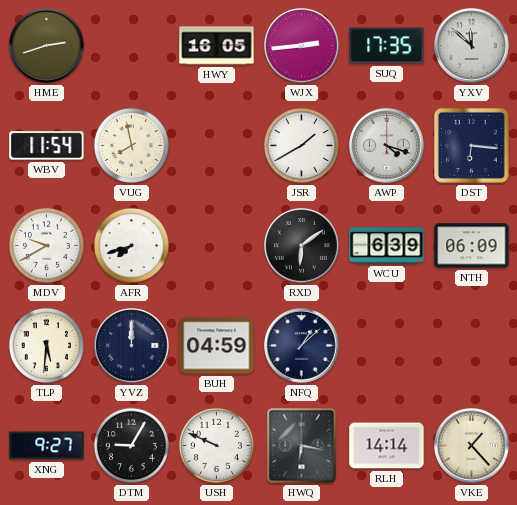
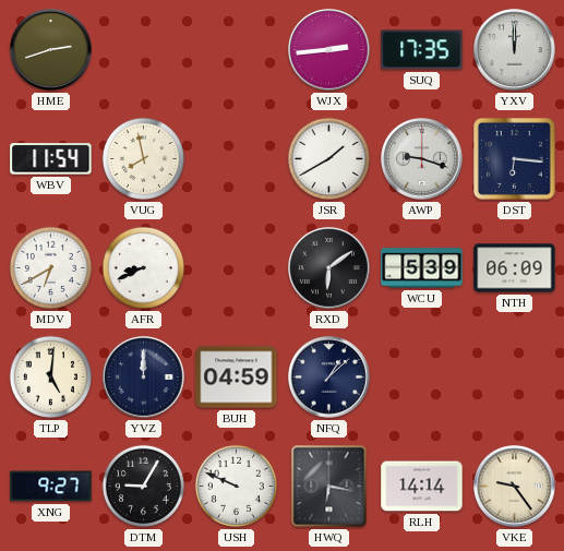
HWY: 16:05 -> none
YXV: 11:52 -> 12:00
AWP: 4:18 -> 9:18
MDV: 9:40 -> 6:40
AFR: 7:42 -> 8:41
WCU: 6:39 -> 5:39
TLP: 5:31 -> 5:01
VKE: 1:23 -> 9:24
